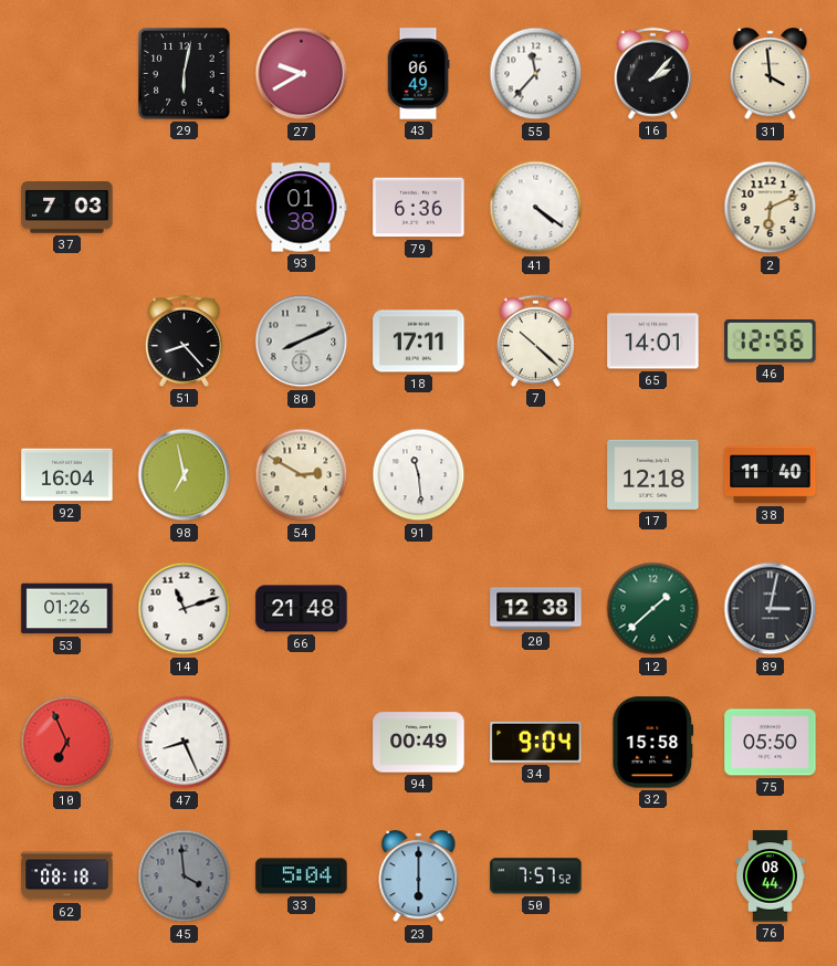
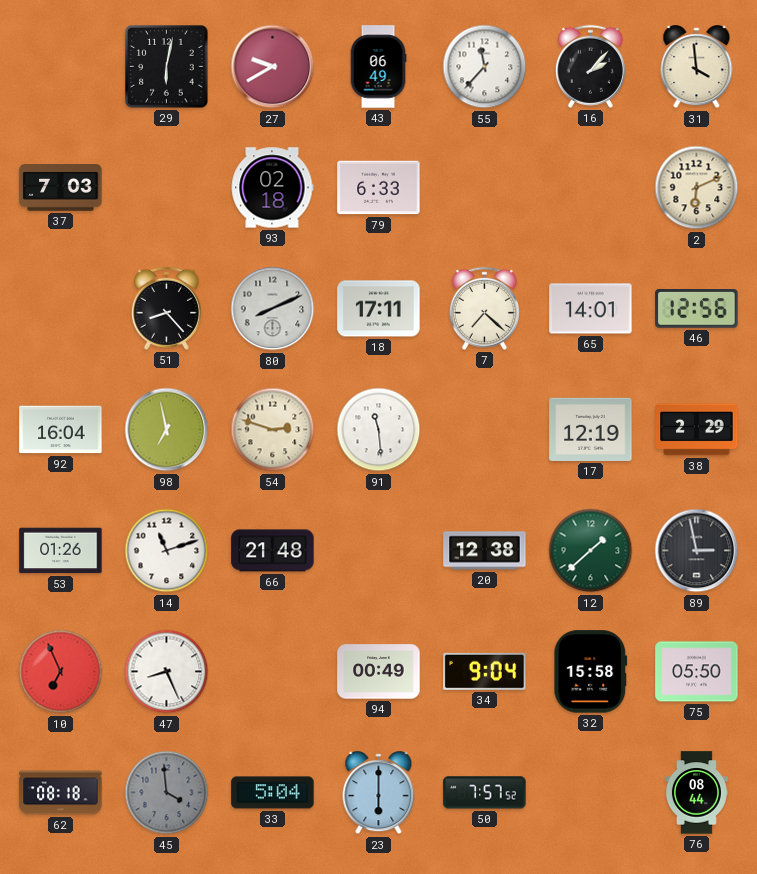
93: 01:38 -> 02:18
79: 6:36 -> 6:33
41: 4:21 -> none
7: 10:22 -> 7:22
54: 2:50 -> 2:48
17: 12:18 -> 12:19
38: 11:40 -> 2:29
89: 3:02 -> 2:58
